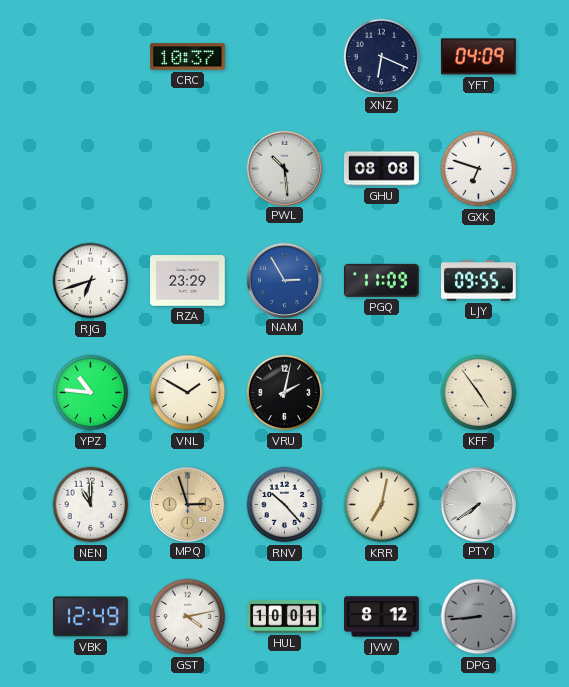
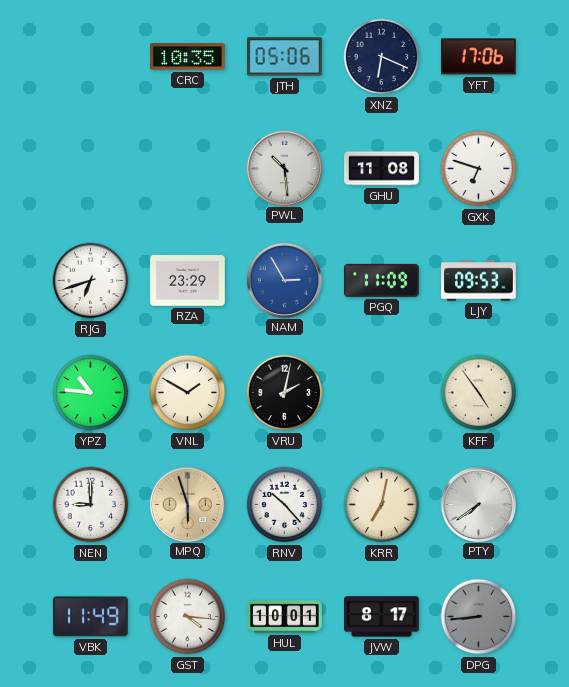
CRC: 10:37 -> 10:35
JTH: none -> 05:06
YFT: 04:09 -> 17:06
GHU: 08:08 -> 11:08
LJY: 09:55 -> 09:53
NEN: 11:00 -> 9:00
MPQ: 2:57 -> 5:57
VBK: 12:49 -> 11:49
GST: 4:13 -> 4:16
JVW: 8:12 -> 8:17
